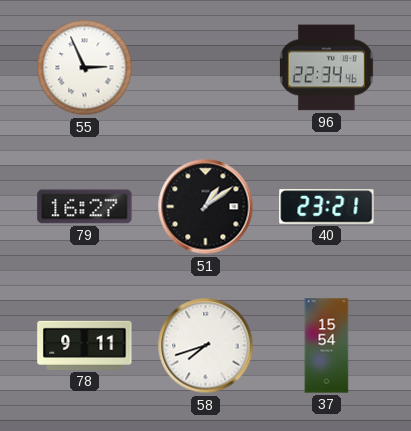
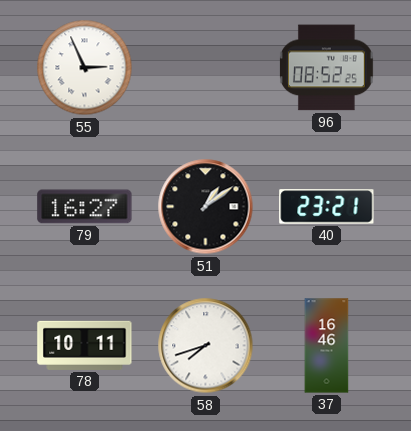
96: 22:34 -> 08:52
78: 9:11 -> 10:11
37: 15:54 -> 16:46
